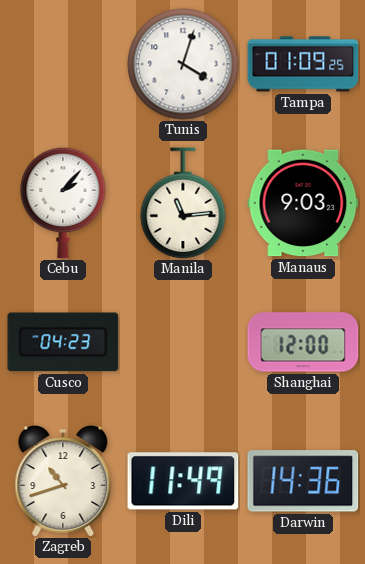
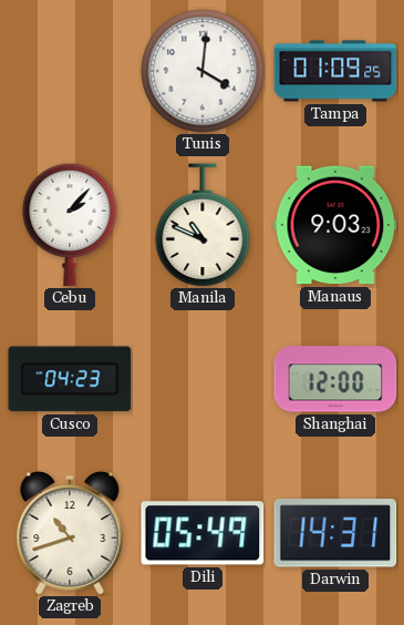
Tunis: 4:03 -> 4:01
Manila: 11:14 -> 10:49
Dili: 11:49 -> 05:49
Darwin: 14:36 -> 14:31
